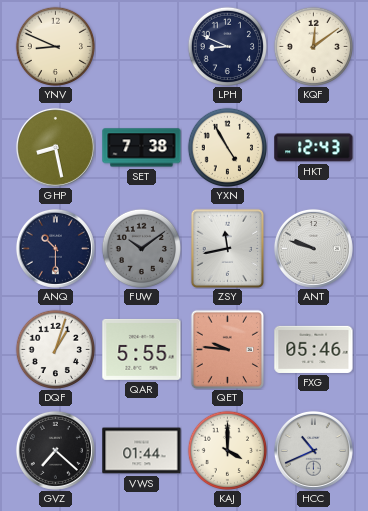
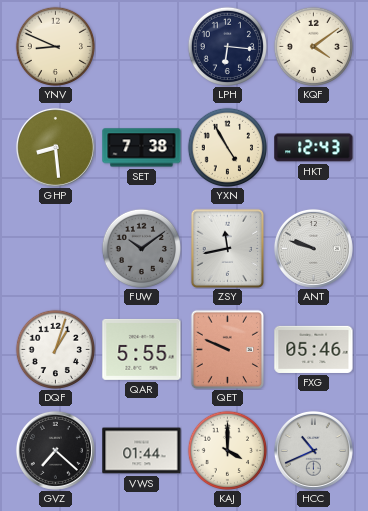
LPH: 8:49 -> 6:16
KQF: 12:09 -> 4:09
GHP: 8:28 -> 8:29
ANQ: 10:30 -> none
QET: 9:46 -> 9:49
